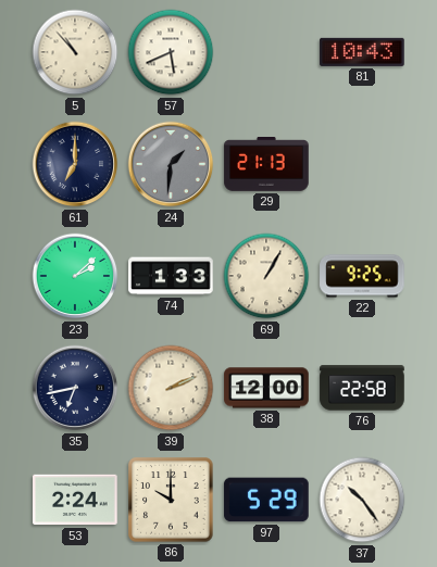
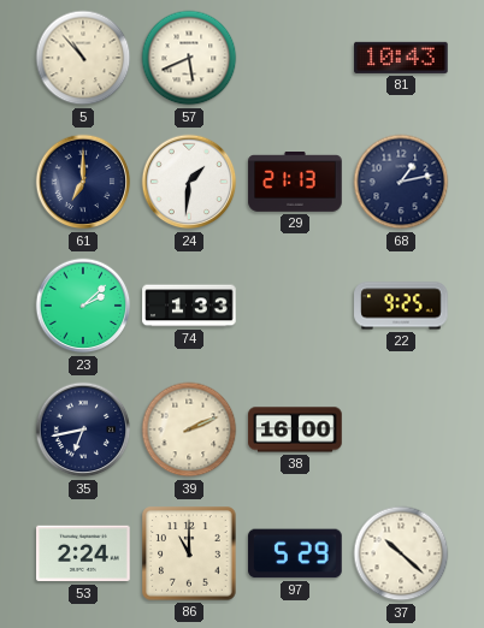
24 dial: grey -> white
68: none -> 1:13
69: 1:05 -> none
38: 12:00 -> 16:00
76: 22:58 -> none
86: 10:00 -> 11:00
37: 10:24 -> 10:22
